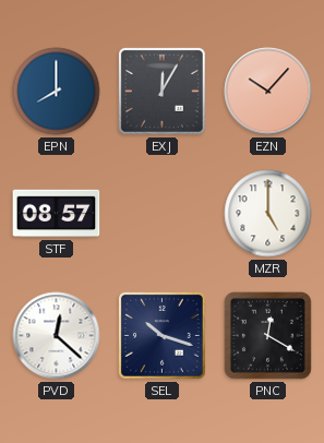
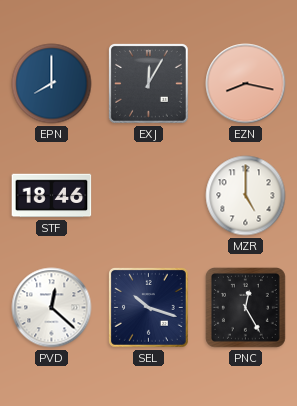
EZN: 10:07 -> 8:17
STF: 08:57 -> 18:46
PNC: 12:20 -> 12:25
